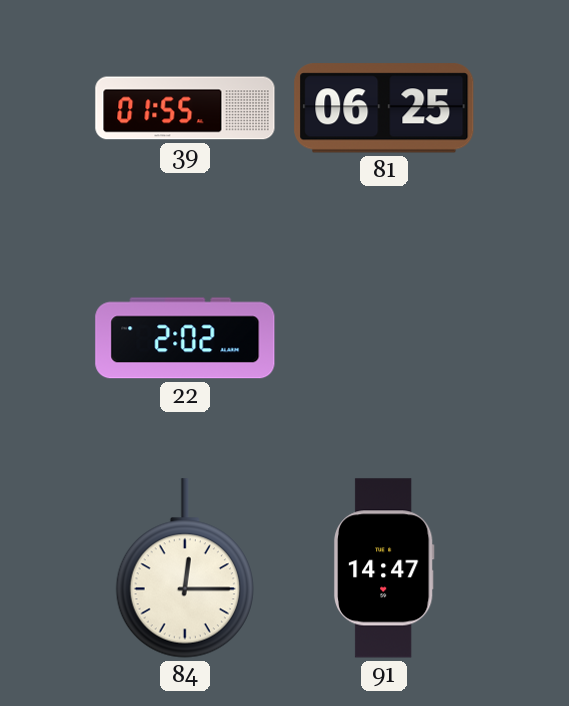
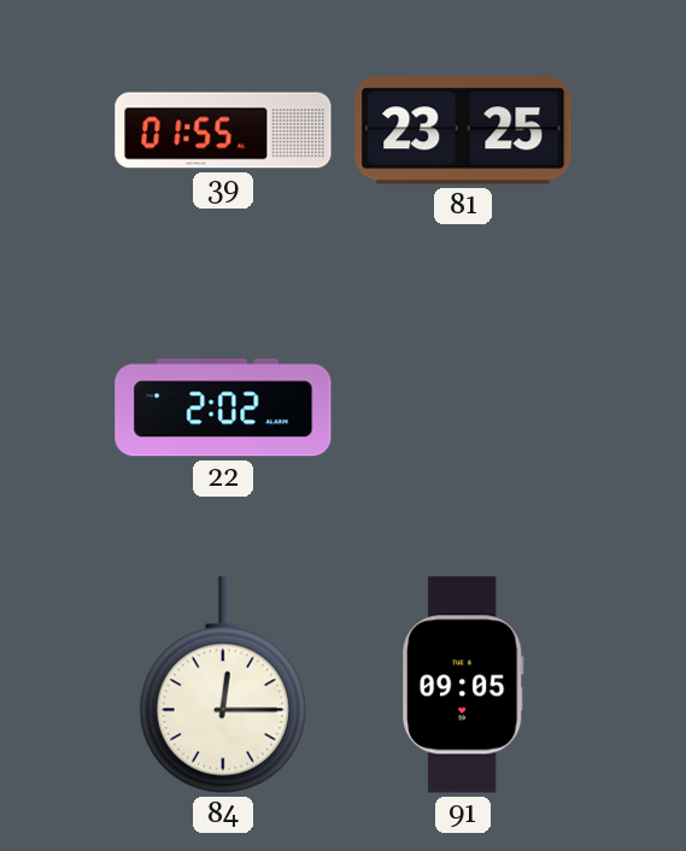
81: 06:25 -> 23:25
91: 14:47 -> 09:05
